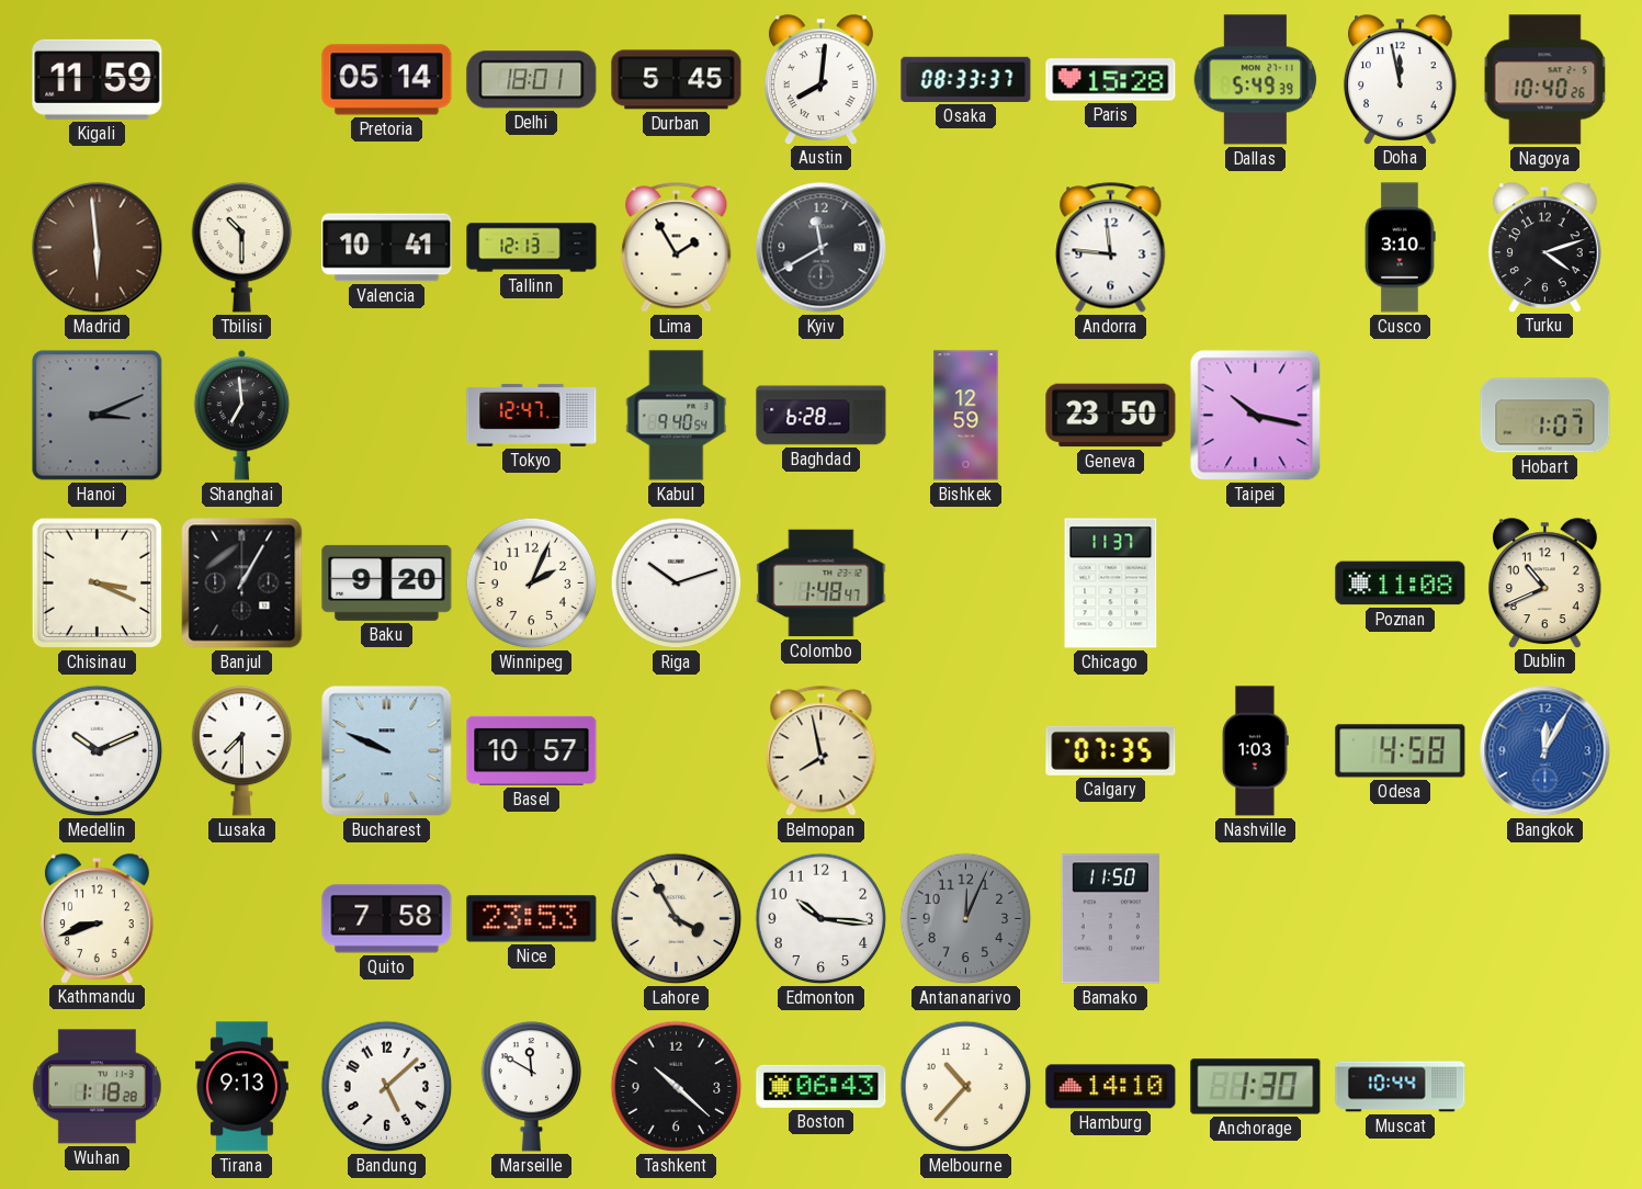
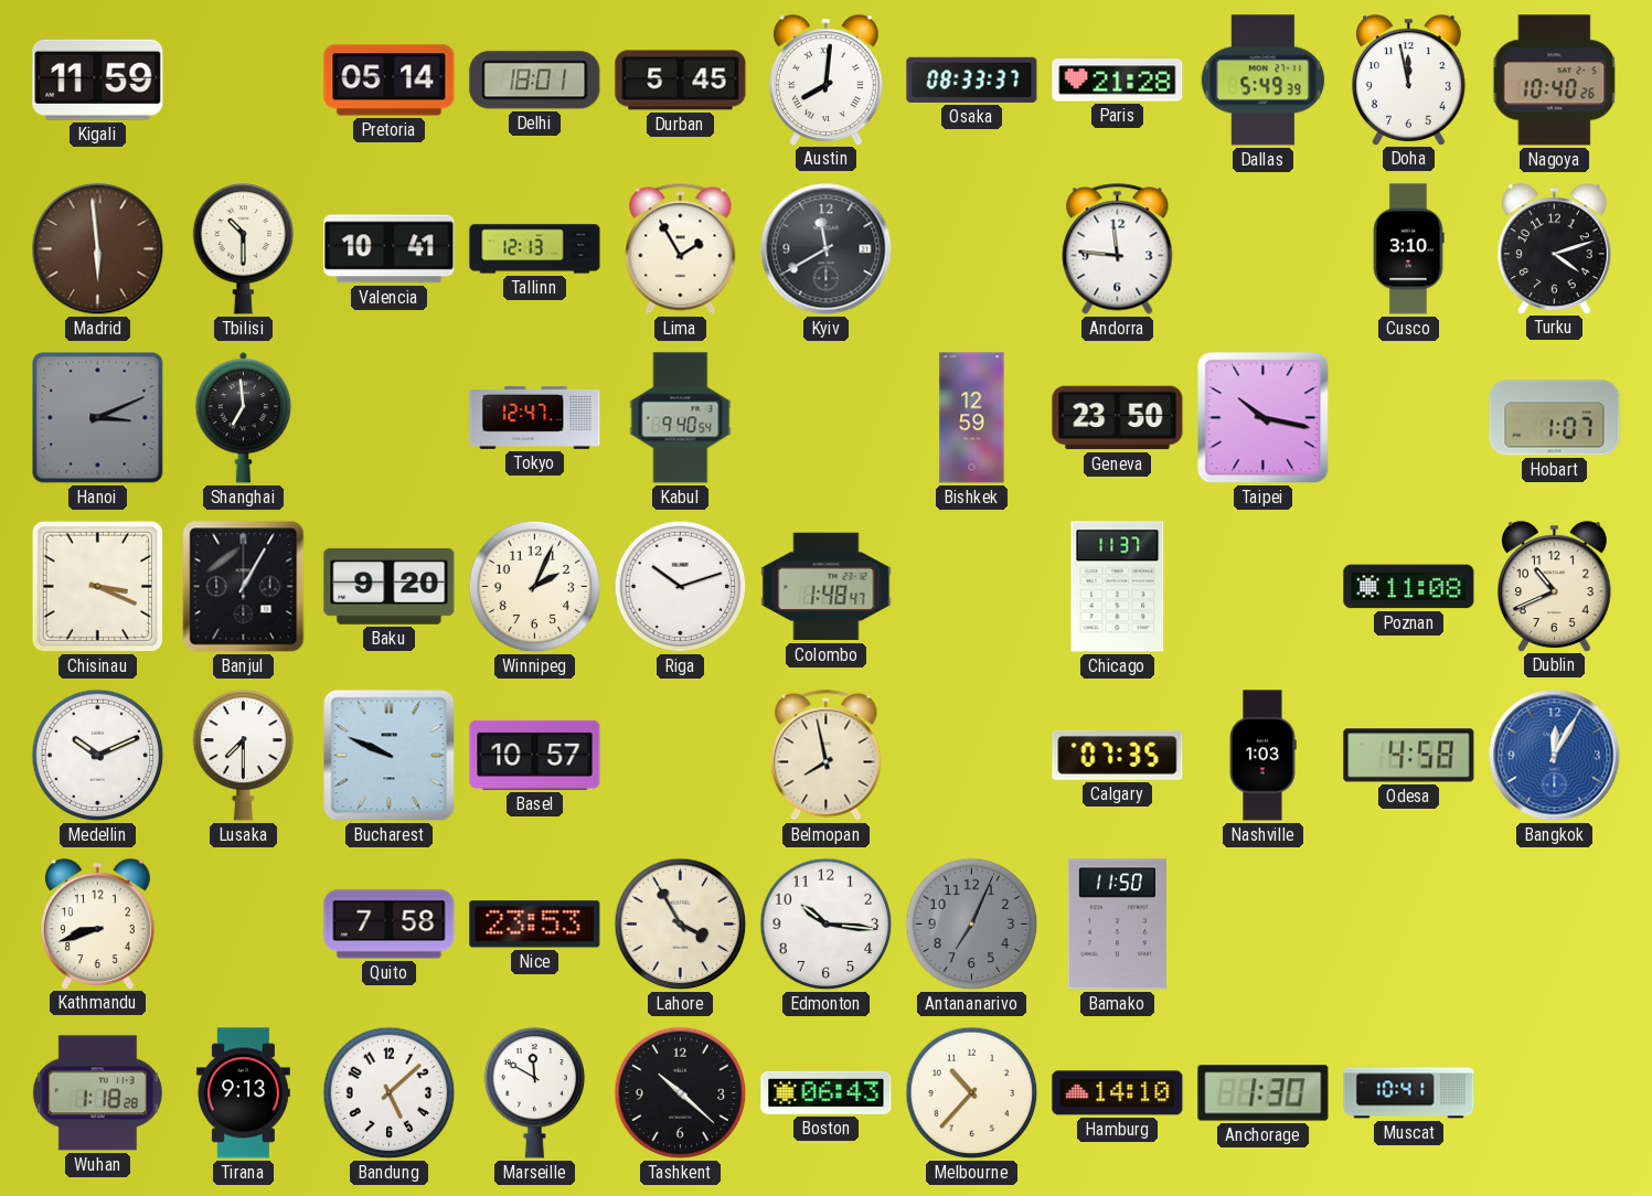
Paris: 15:28 -> 21:28
Baghdad: 6:28 -> none
Antananarivo: 12:04 -> 7:04
Muscat: 10:44 -> 10:41
